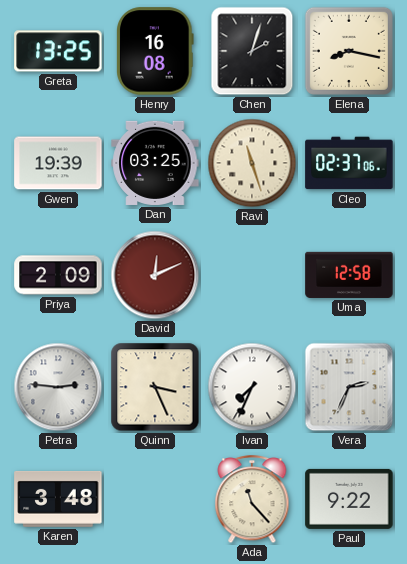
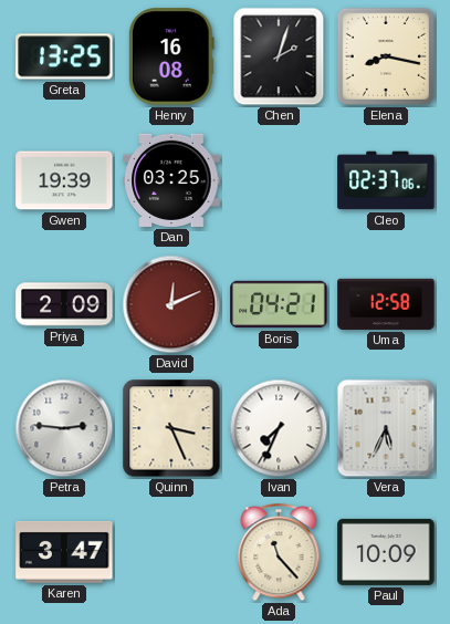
Ravi: 11:27 -> none
Boris: none -> 04:21
Vera: 2:34 -> 5:34
Karen: 3:48 -> 3:47
Paul: 9:22 -> 10:09
